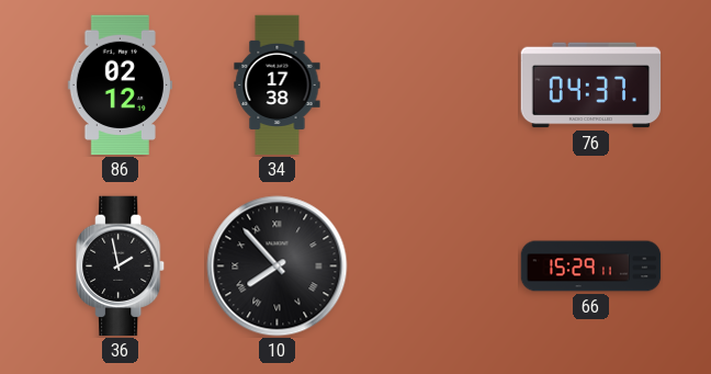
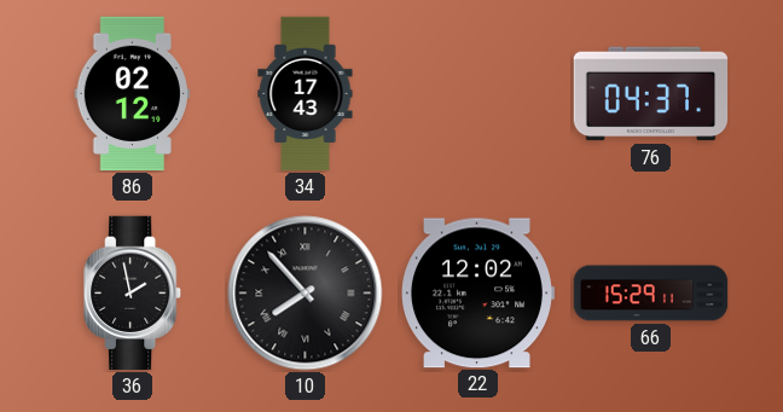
34: 17:38 -> 17:43
22: none -> 12:02
